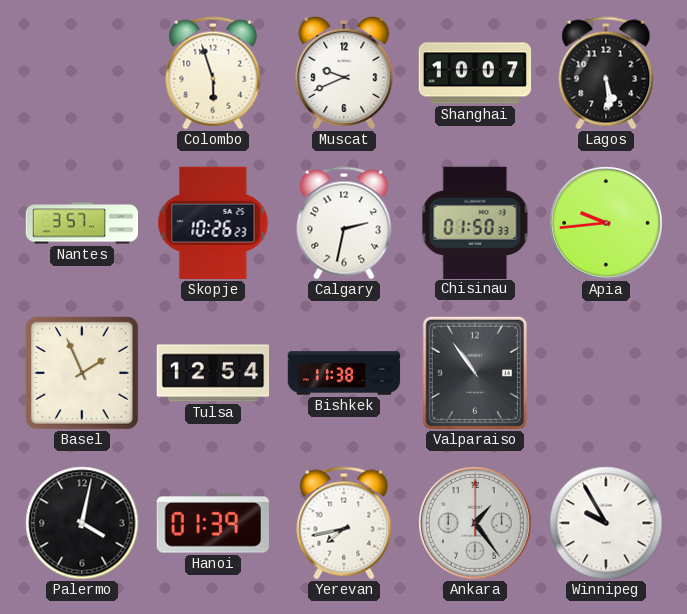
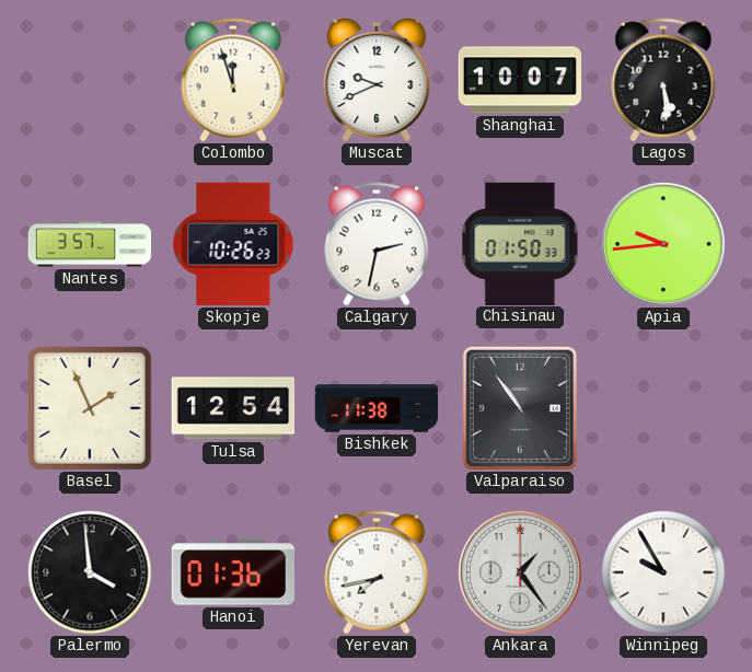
Colombo: 5:57 -> 11:57
Palermo: 4:02 -> 3:59
Hanoi: 01:39 -> 01:36
